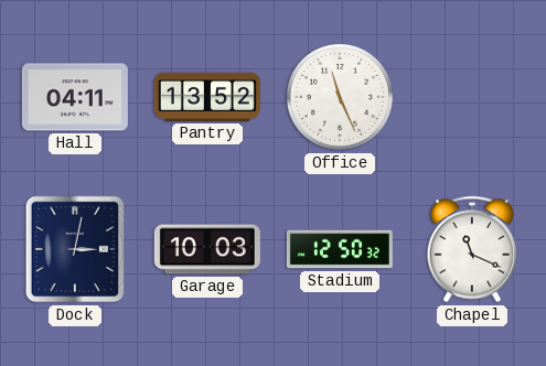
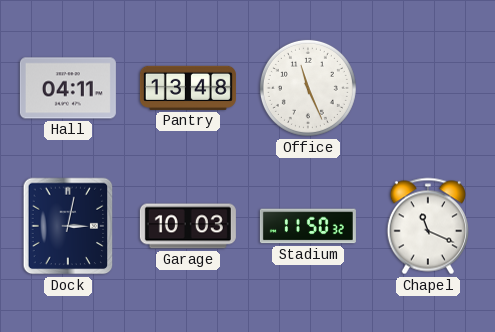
Pantry: 13:52 -> 13:48
Stadium: 12:50 -> 11:50
